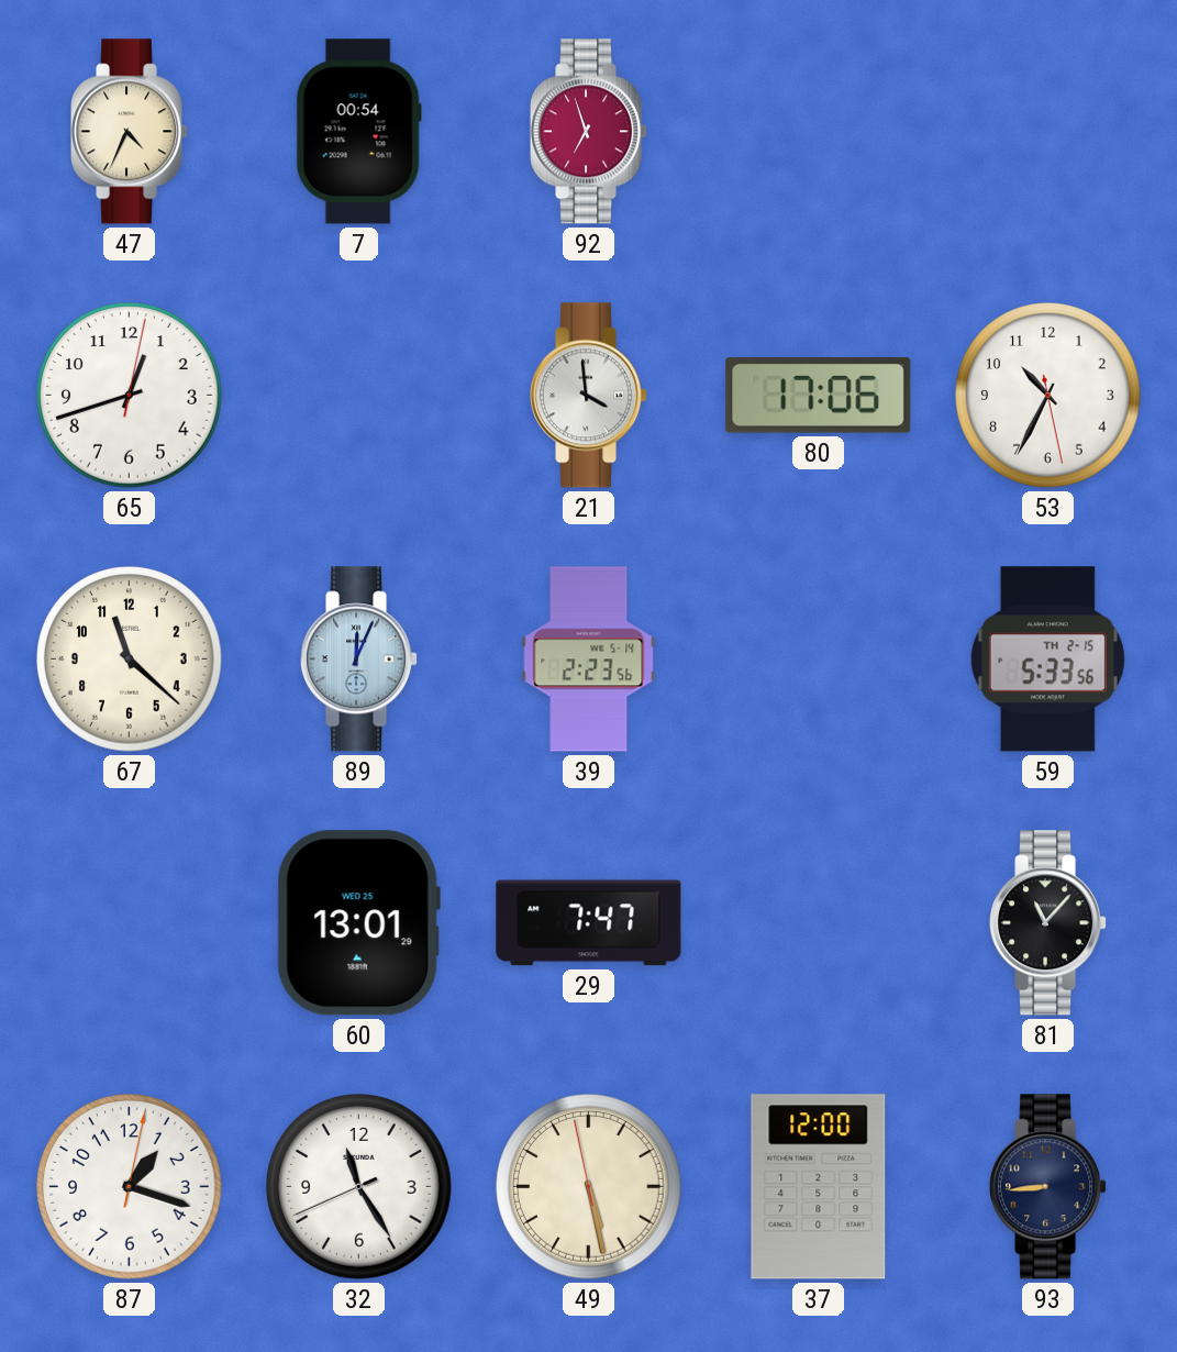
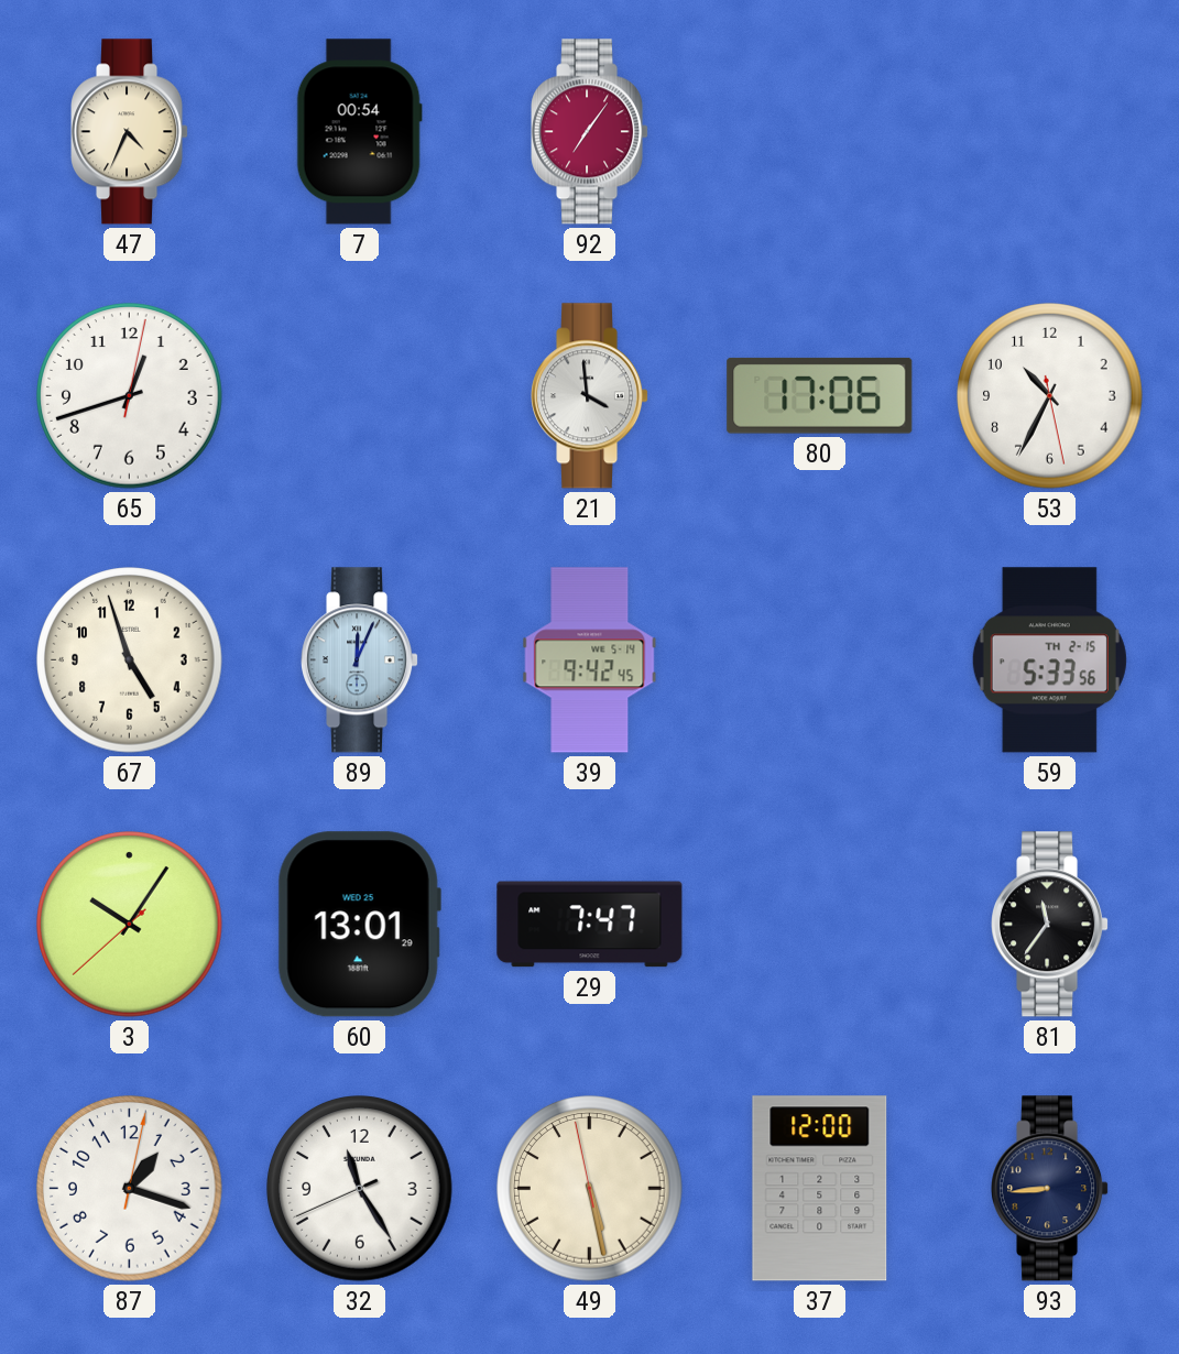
92: 6:57 -> 7:06
67: 11:22 -> 4:57
39: 2:23 -> 9:42
3: none -> 10:05
81: 11:07 -> 11:36
